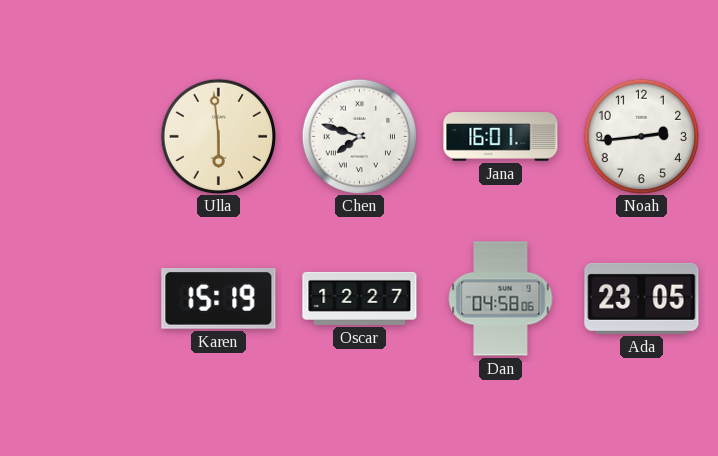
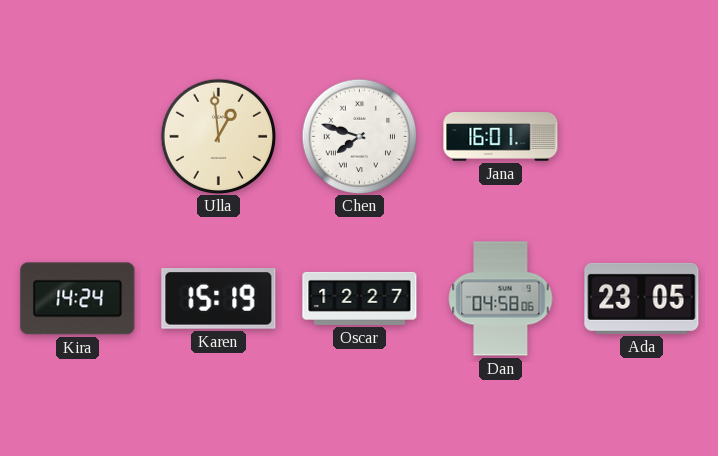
Ulla: 5:59 -> 12:59
Noah: 2:44 -> none
Kira: none -> 14:24
